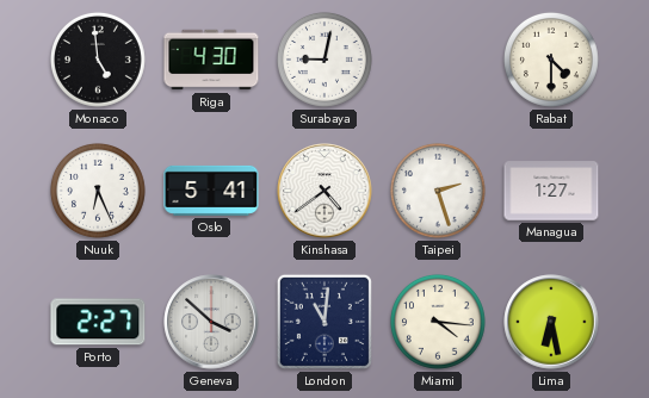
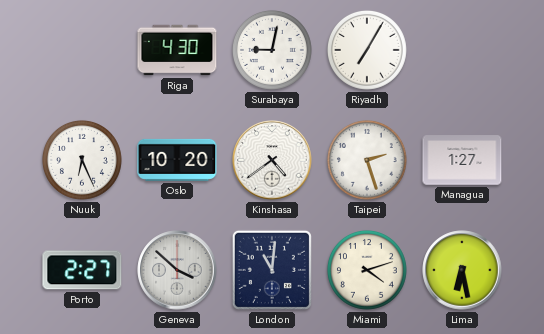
Monaco: 4:59 -> none
Riyadh: none -> 7:05
Rabat: 4:30 -> none
Oslo: 5:41 -> 10:20
Miami: 4:16 -> 4:12
